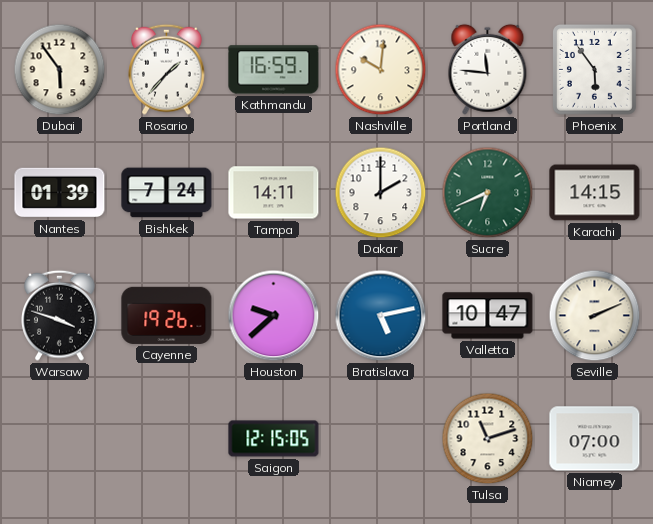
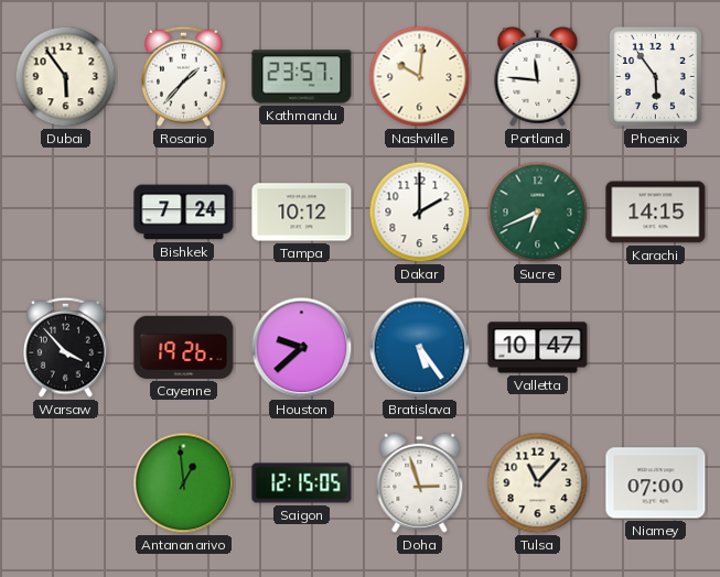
Kathmandu: 16:59 -> 23:57
Nantes: 01:39 -> none
Tampa: 14:11 -> 10:12
Warsaw: 3:48 -> 3:53
Bratislava: 5:13 -> 5:24
Seville: 2:11 -> none
Antananarivo: none -> 12:59
Doha: none -> 2:57
Tulsa: 11:12 -> 11:07
